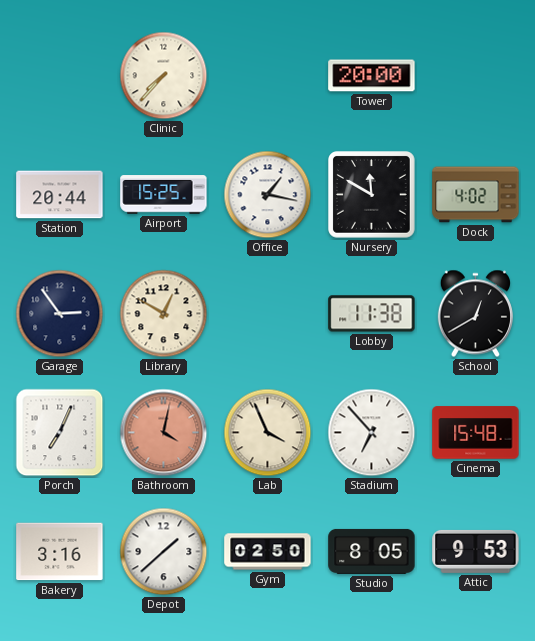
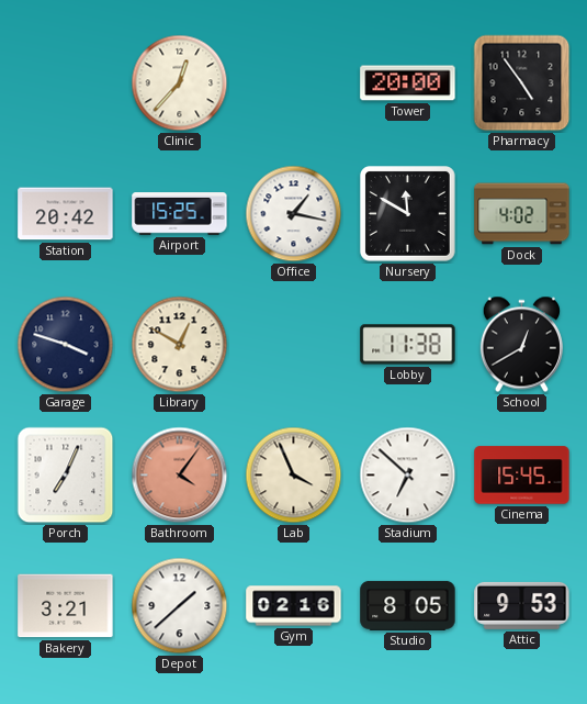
Clinic: 7:37 -> 12:37
Pharmacy: none -> 4:54
Station: 20:44 -> 20:42
Garage: 2:54 -> 3:48
Bathroom: 4:02 -> 4:06
Stadium: 6:53 -> 6:52
Cinema: 15:48 -> 15:45
Bakery: 3:16 -> 3:21
Gym: 02:50 -> 02:16
